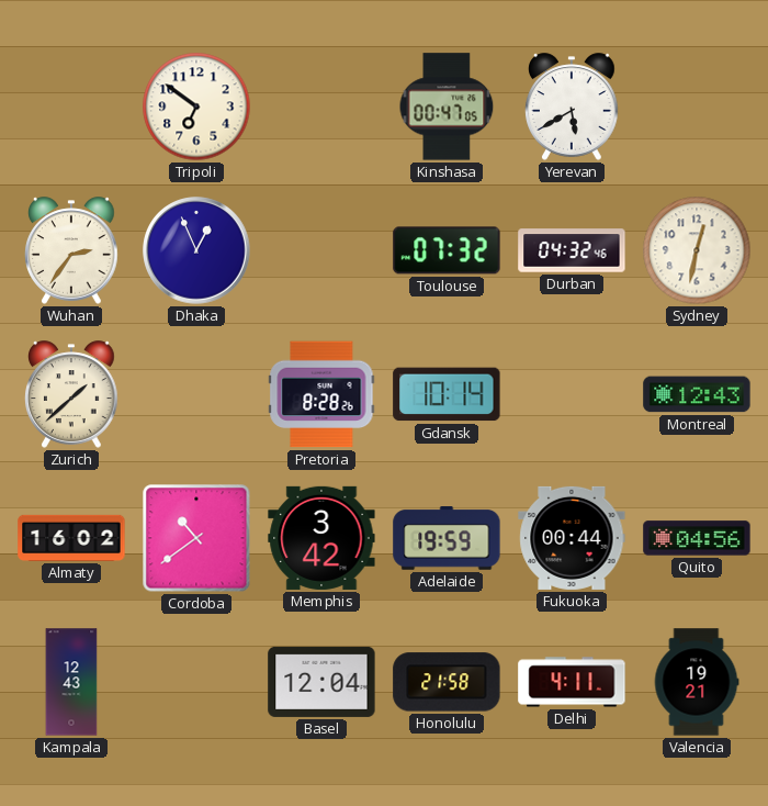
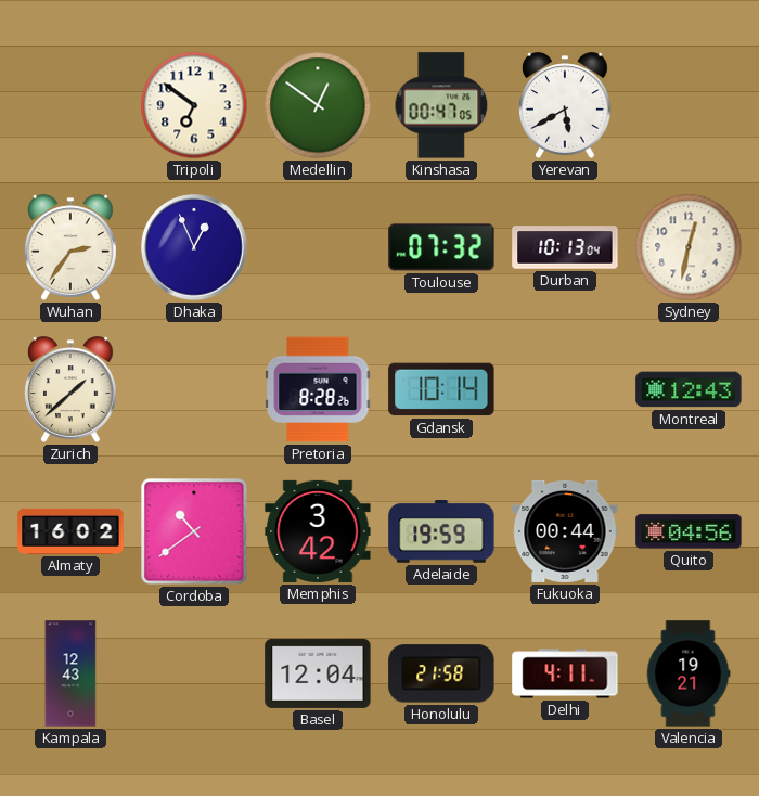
Medellin: none -> 12:51
Durban: 04:32 -> 10:13
